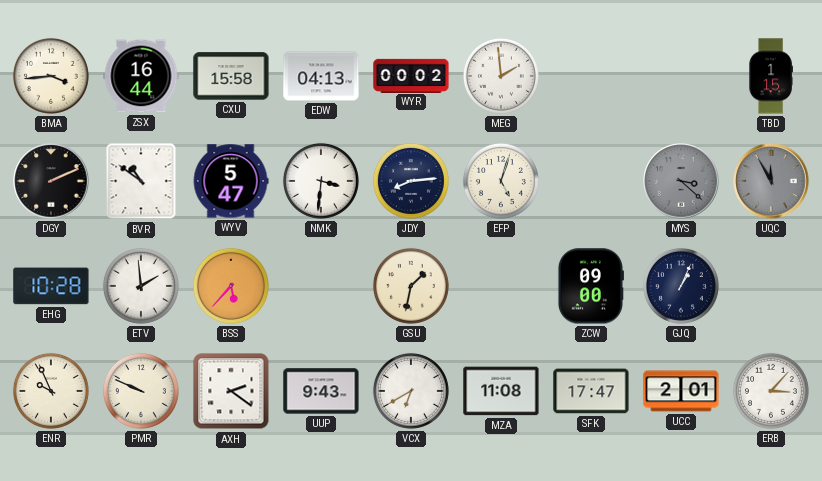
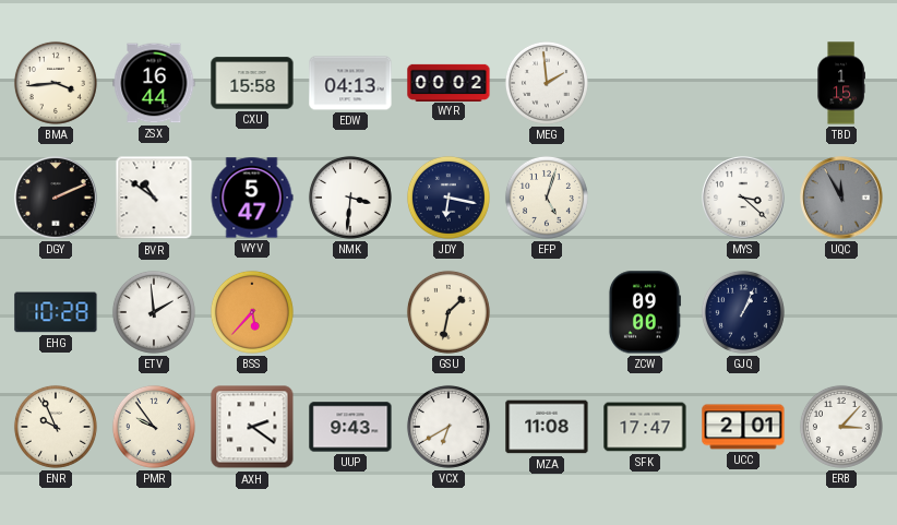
JDY: 8:14 -> 6:17
MYS dial: grey -> white
PMR: 9:49 -> 9:54
